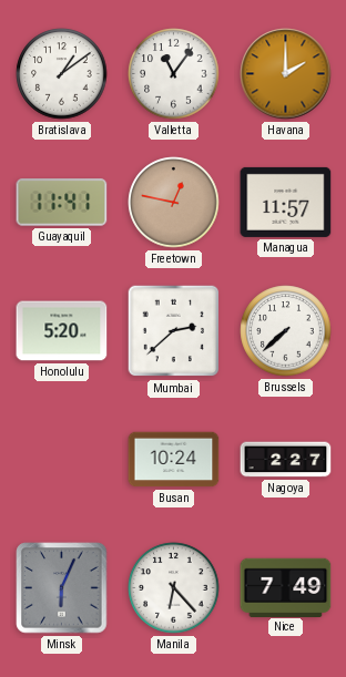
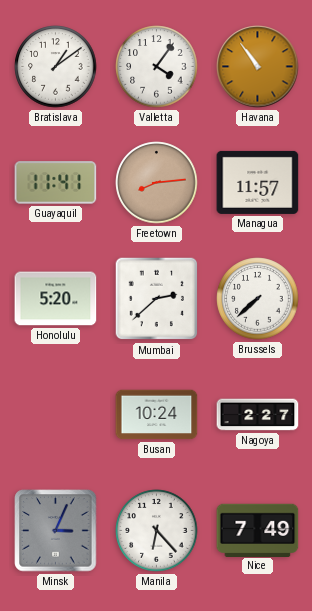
Valletta: 11:06 -> 4:06
Havana: 2:00 -> 10:54
Freetown: 12:47 -> 8:14
Minsk: 6:04 -> 3:04
